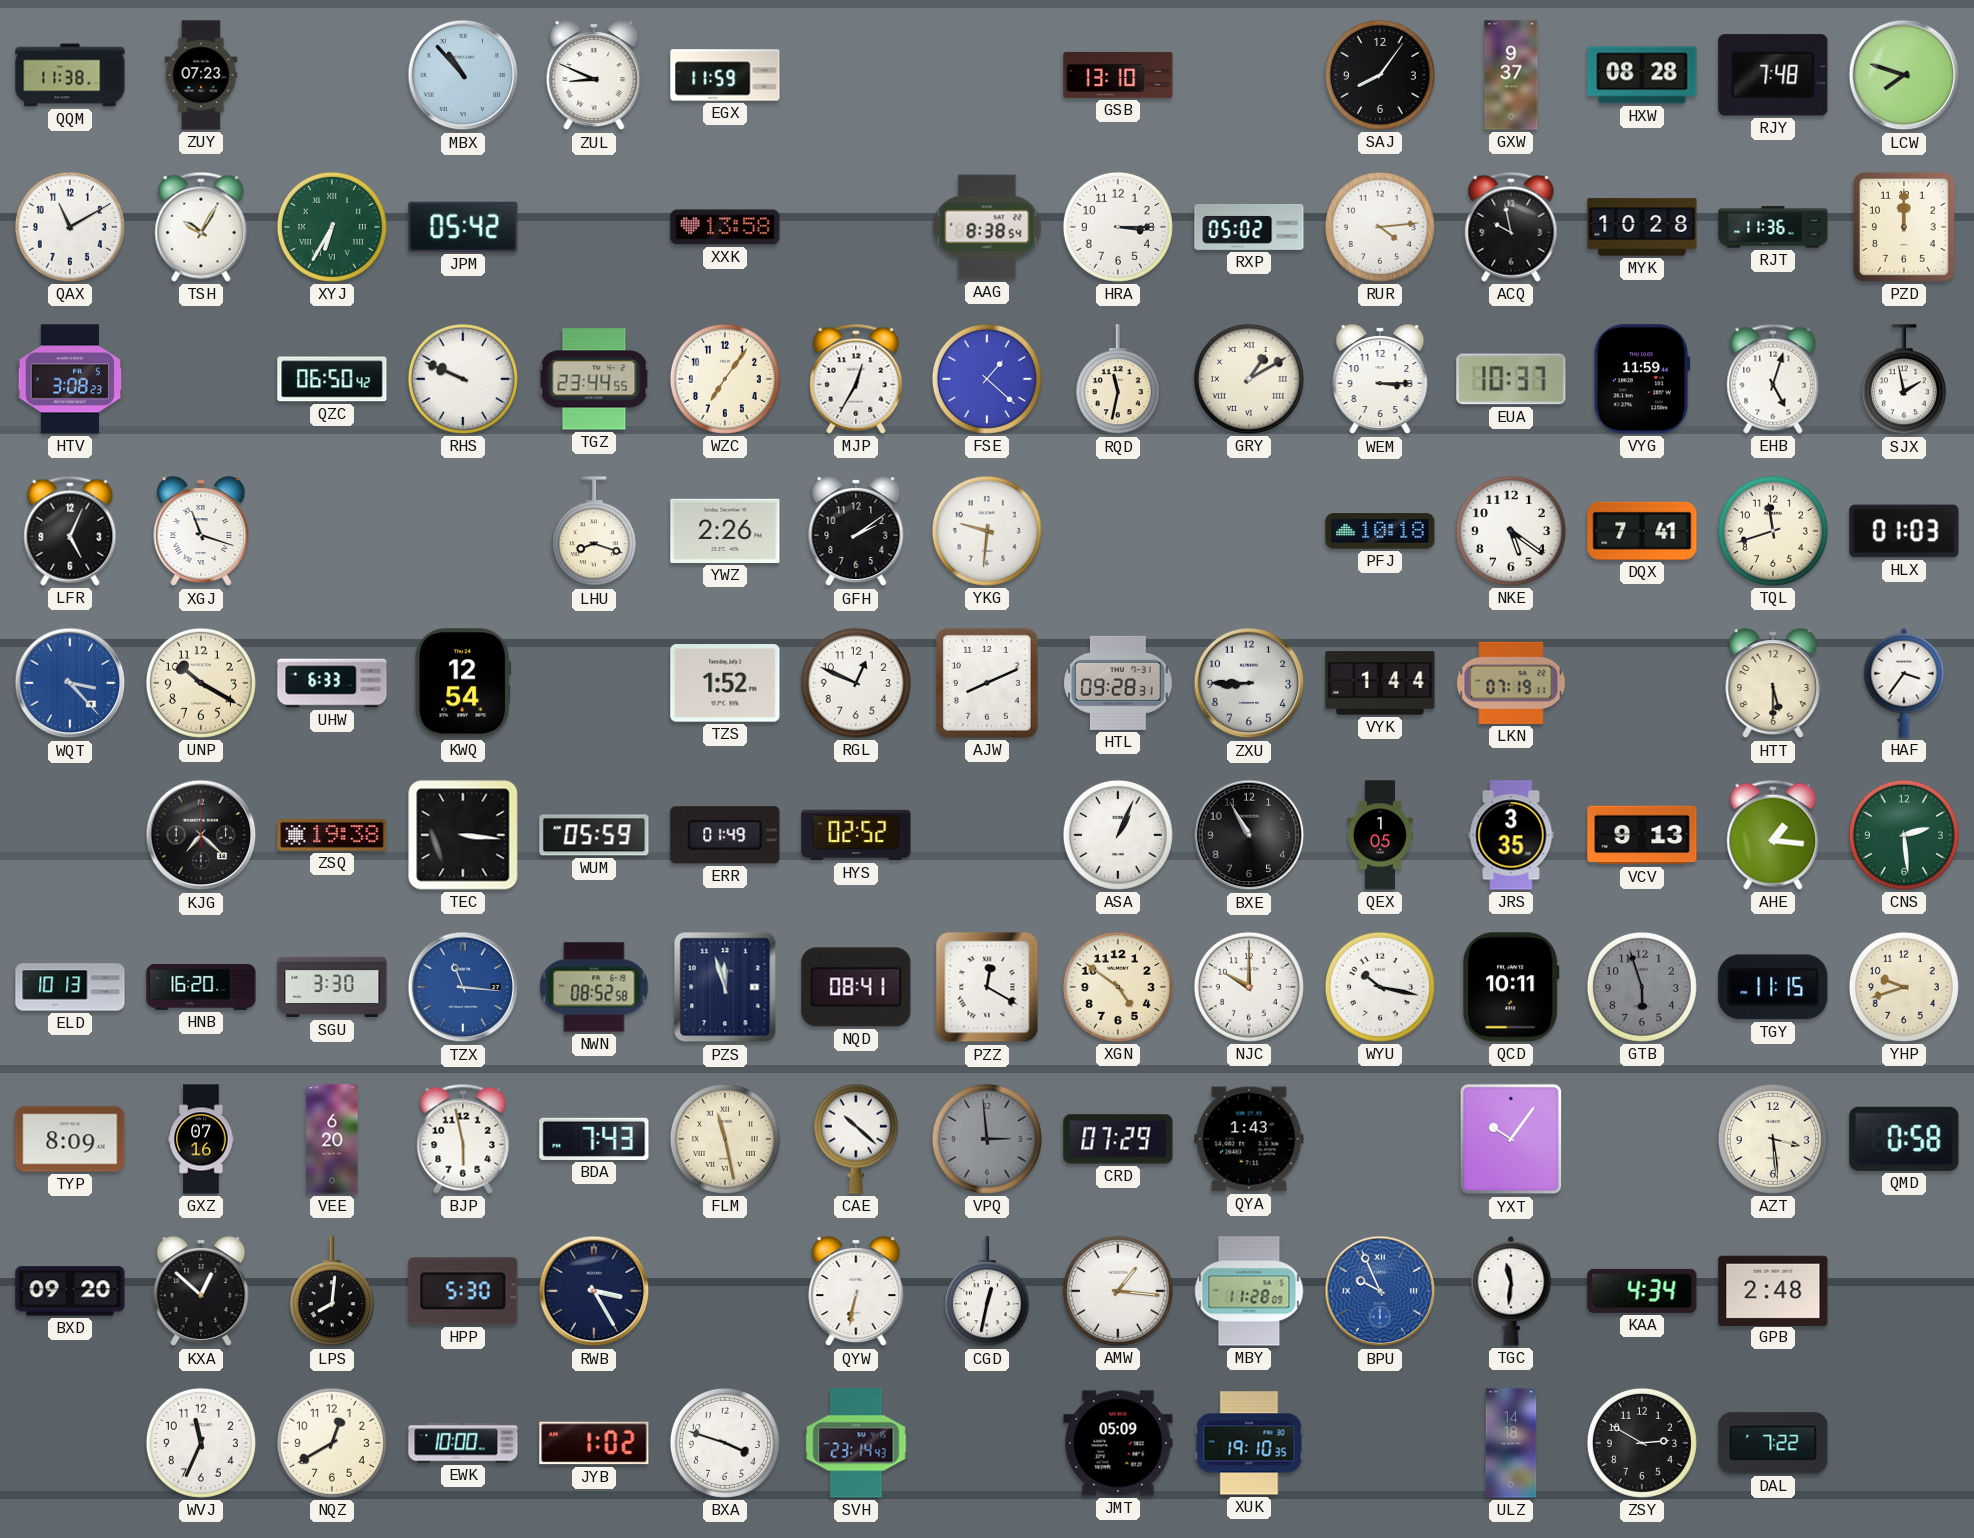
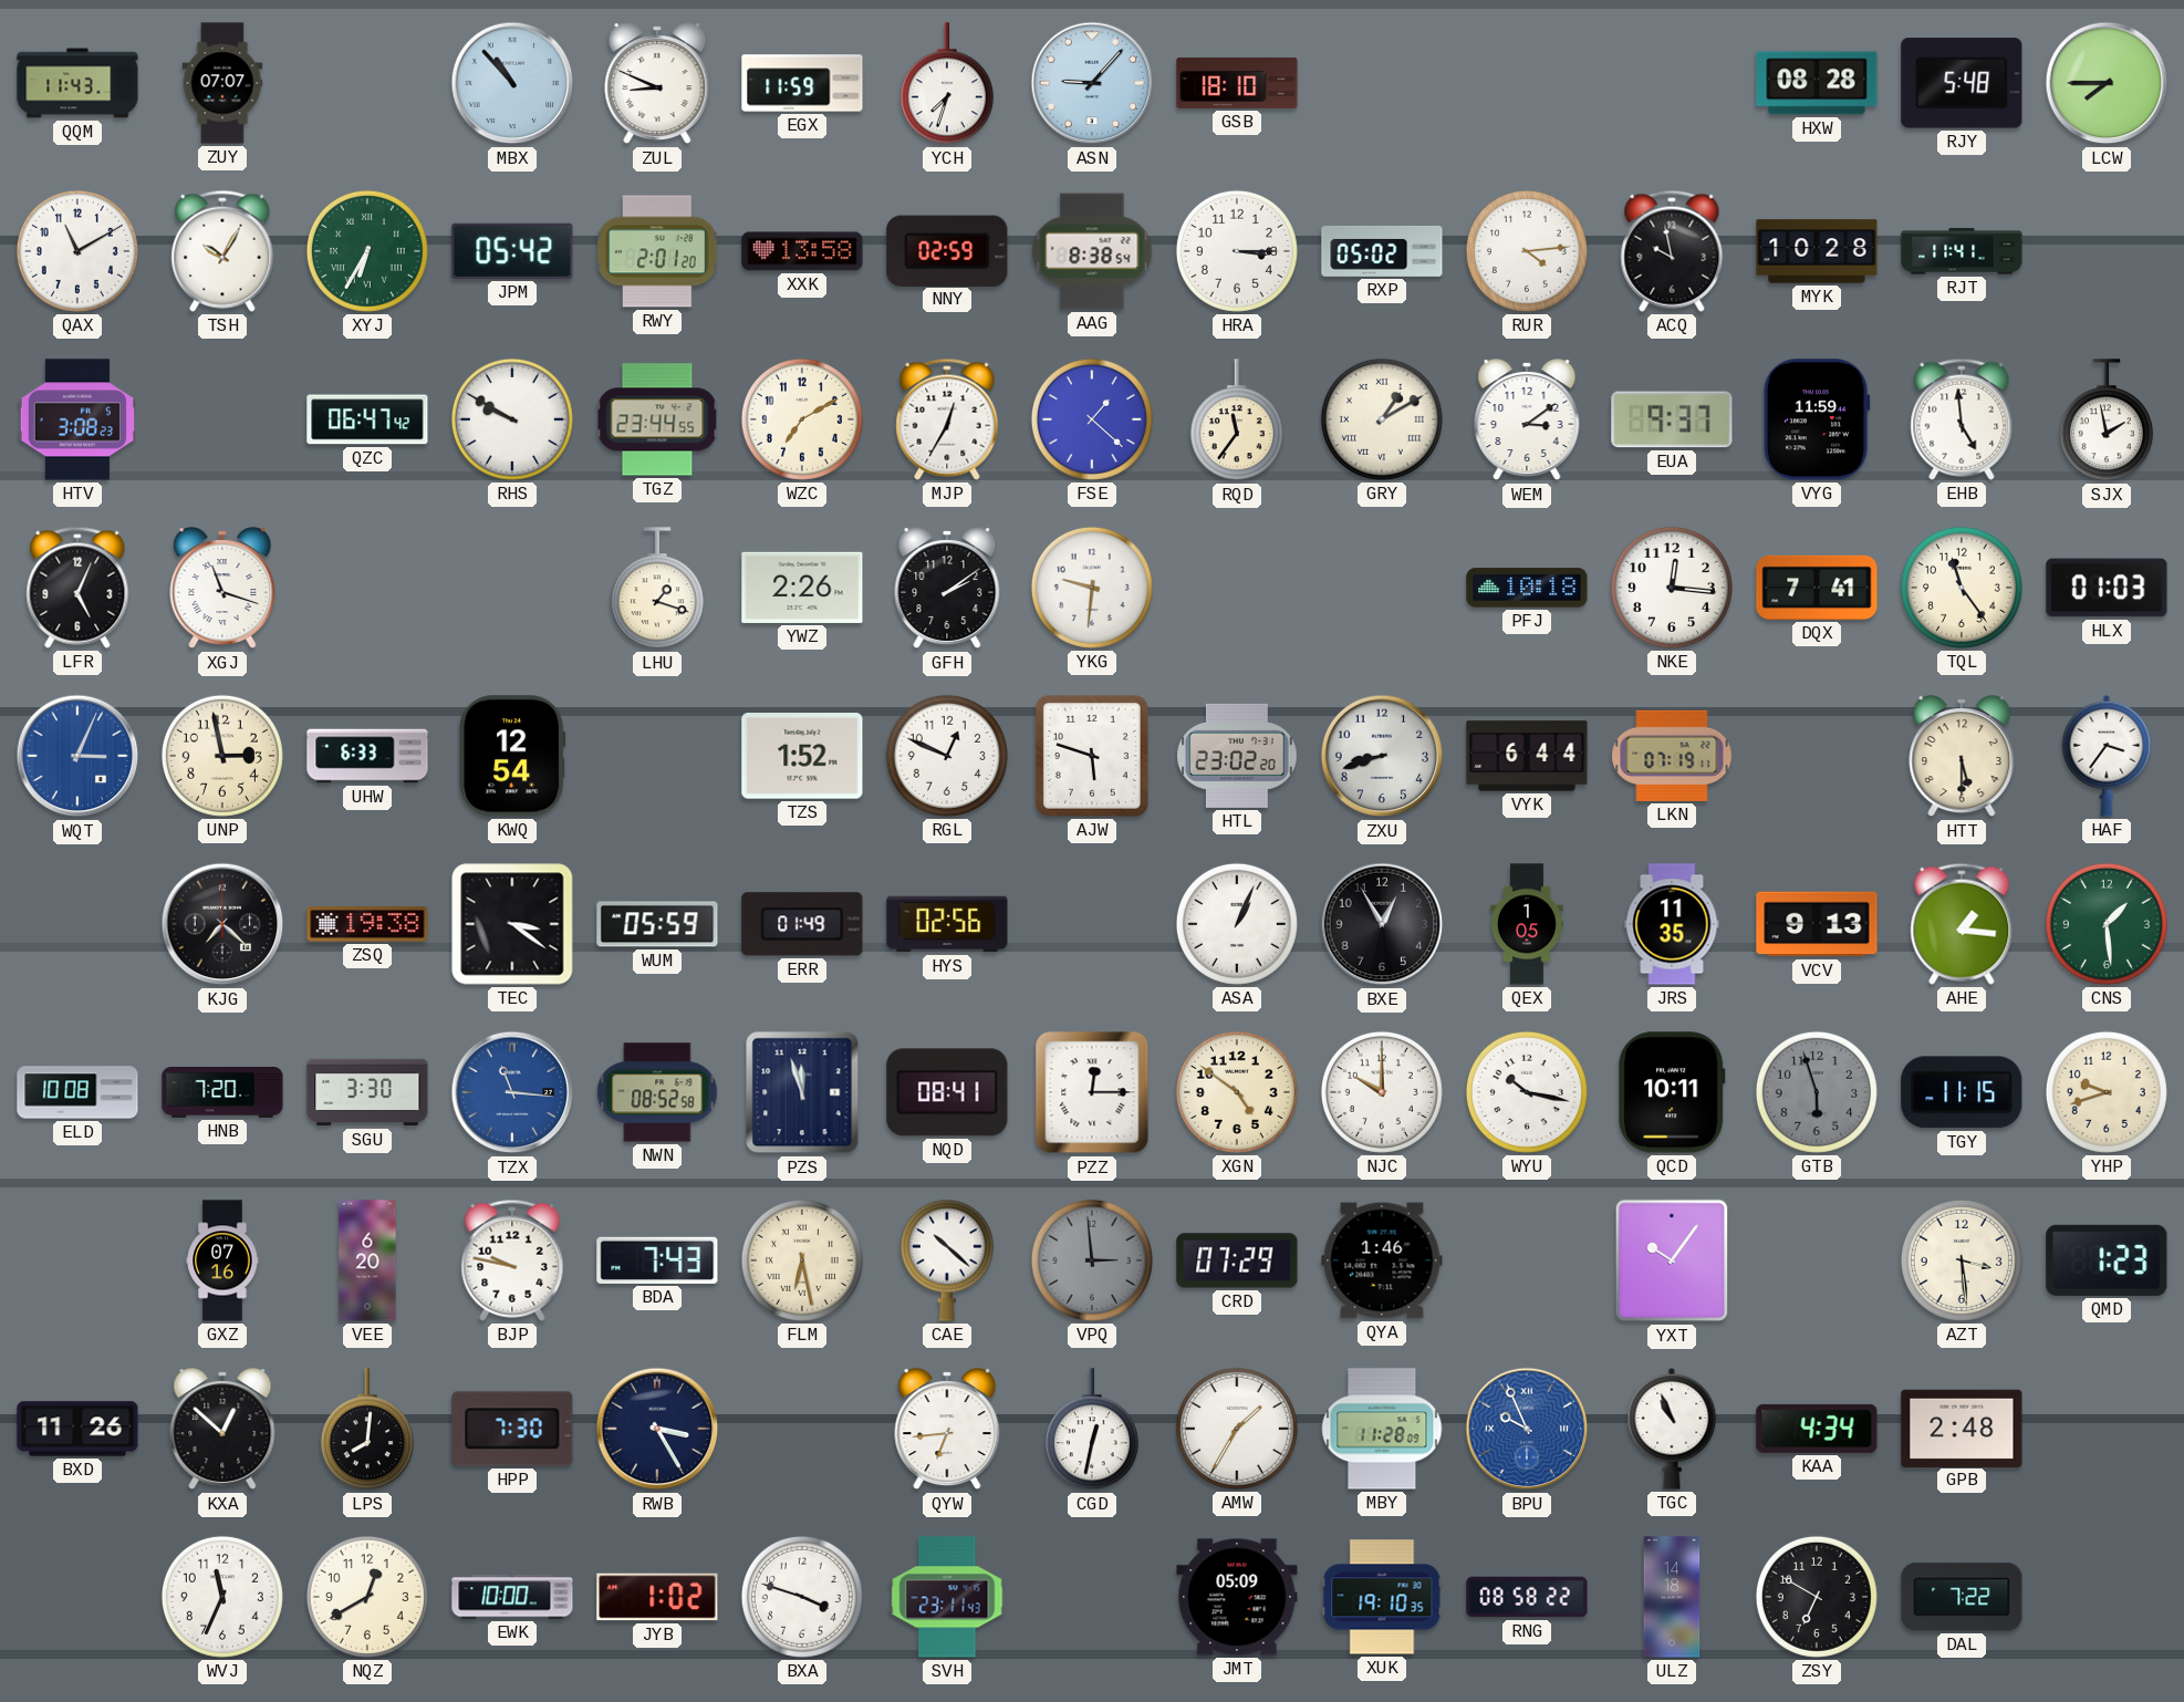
QQM: 11:38 -> 11:43
ZUY: 07:23 -> 07:07
YCH: none -> 7:33
ASN: none -> 9:07
GSB: 13:10 -> 18:10
SAJ: 8:06 -> none
GXW: 9:37 -> none
RJY: 7:48 -> 5:48
LCW: 7:48 -> 7:45
RWY: none -> 2:01
NNY: none -> 02:59
RJT: 11:36 -> 11:41
PZD: 12:00 -> none
QZC: 06:50 -> 06:47
RHS: 9:49 -> 9:50
WZC: 7:06 -> 7:10
RQD: 11:32 -> 11:36
WEM: 3:15 -> 3:09
EUA: 10:37 -> 9:37
EHB: 5:03 -> 4:59
LHU: 8:18 -> 1:18
NKE: 5:21 -> 12:16
TQL: 11:42 -> 11:24
WQT: 3:23 -> 3:04
UNP: 10:20 -> 2:58
AJW: 8:11 -> 5:48
HTL: 09:28 -> 23:02
ZXU: 8:45 -> 8:42
VYK: 1:44 -> 6:44
TEC: 3:16 -> 3:21
HYS: 02:52 -> 02:56
BXE: 10:55 -> 12:55
JRS: 3:35 -> 11:35
CNS: 2:29 -> 1:29
ELD: 10:13 -> 10:08
HNB: 16:20 -> 7:20
PZZ: 12:20 -> 12:15
TYP: 8:09 -> none
BJP: 5:58 -> 9:47
FLM: 11:28 -> 6:28
QYA: 1:43 -> 1:46
QMD: 0:58 -> 1:23
BXD: 09:20 -> 11:26
HPP: 5:30 -> 7:30
QYW: 6:32 -> 6:44
AMW: 1:16 -> 1:35
TGC: 11:31 -> 10:56
SVH: 23:14 -> 23:11
RNG: none -> 08:58
ZSY: 2:50 -> 6:50
